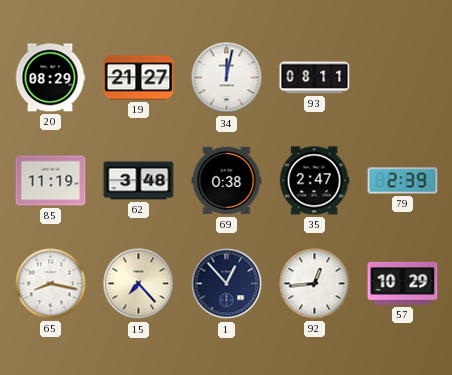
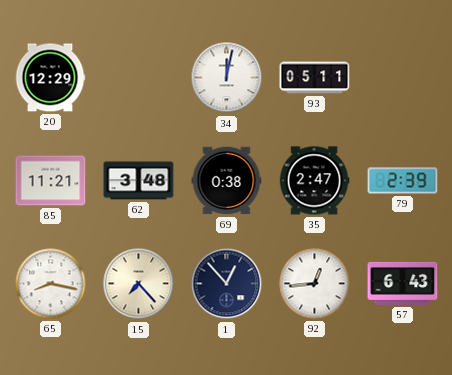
20: 08:29 -> 12:29
19: 21:27 -> none
93: 08:11 -> 05:11
85: 11:19 -> 11:21
57: 10:29 -> 6:43
